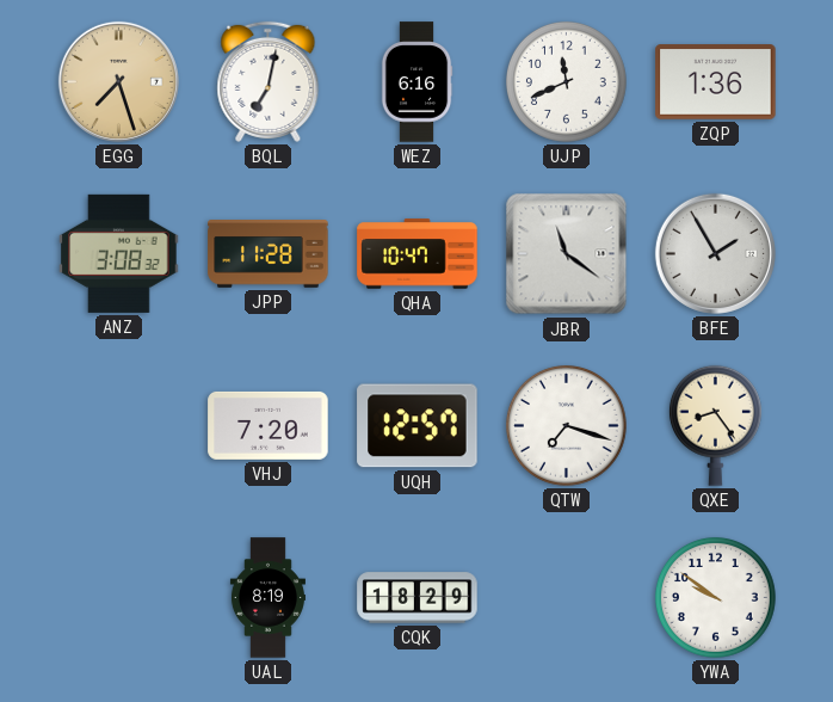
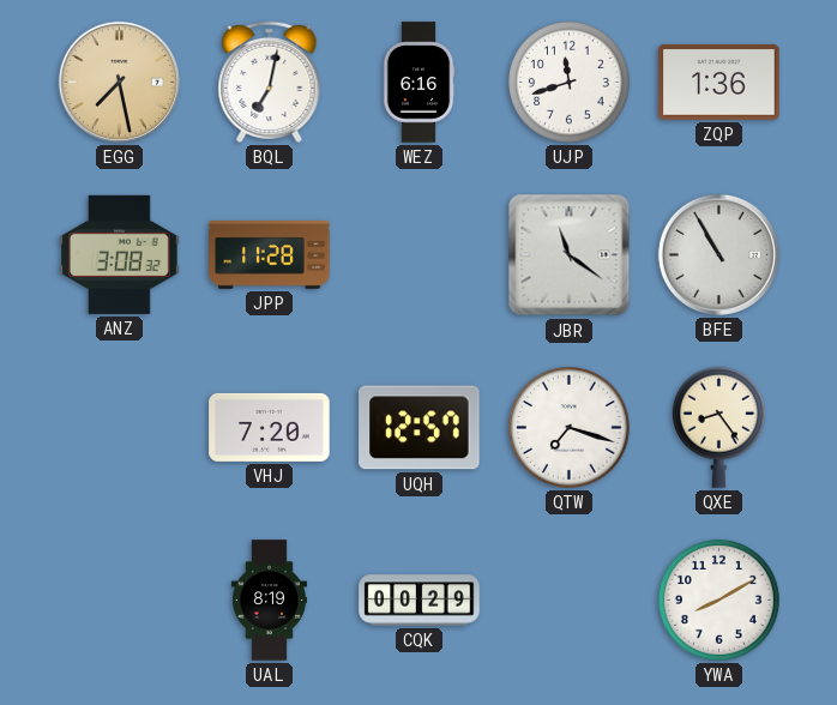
EGG: 7:27 -> 7:28
UJP: 11:41 -> 11:42
QHA: 10:47 -> none
BFE: 1:55 -> 10:55
CQK: 18:29 -> 00:29
YWA: 9:51 -> 8:10
